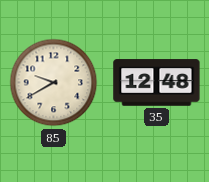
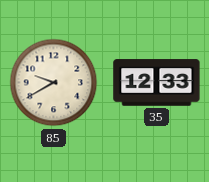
35: 12:48 -> 12:33
